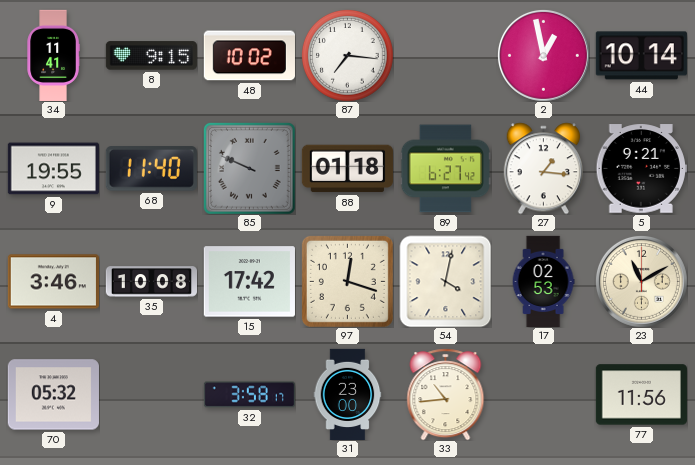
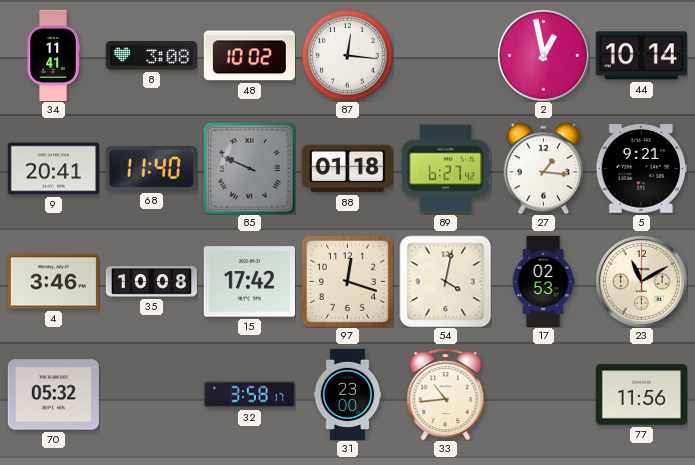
8: 9:15 -> 3:08
87: 7:16 -> 12:16
9: 19:55 -> 20:41
